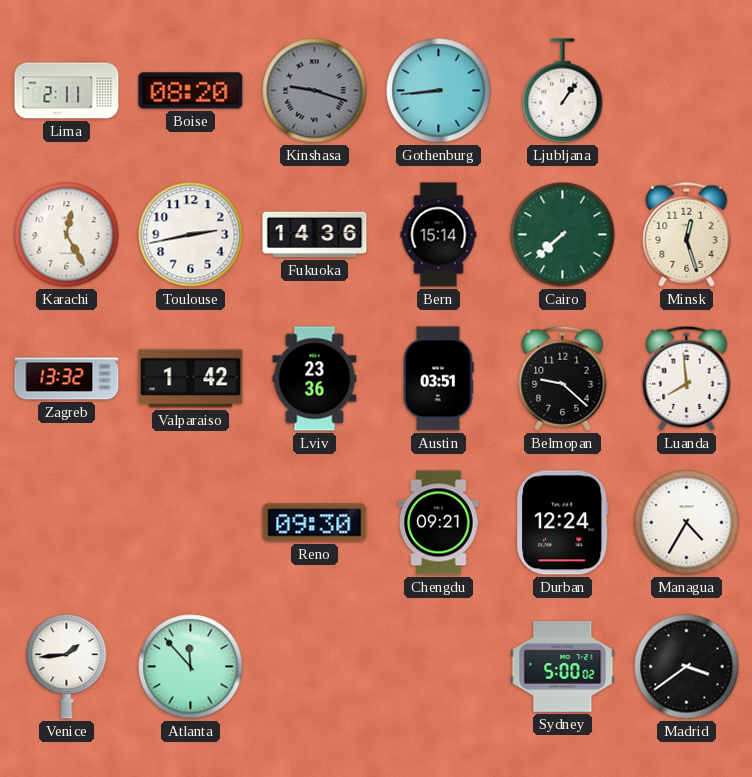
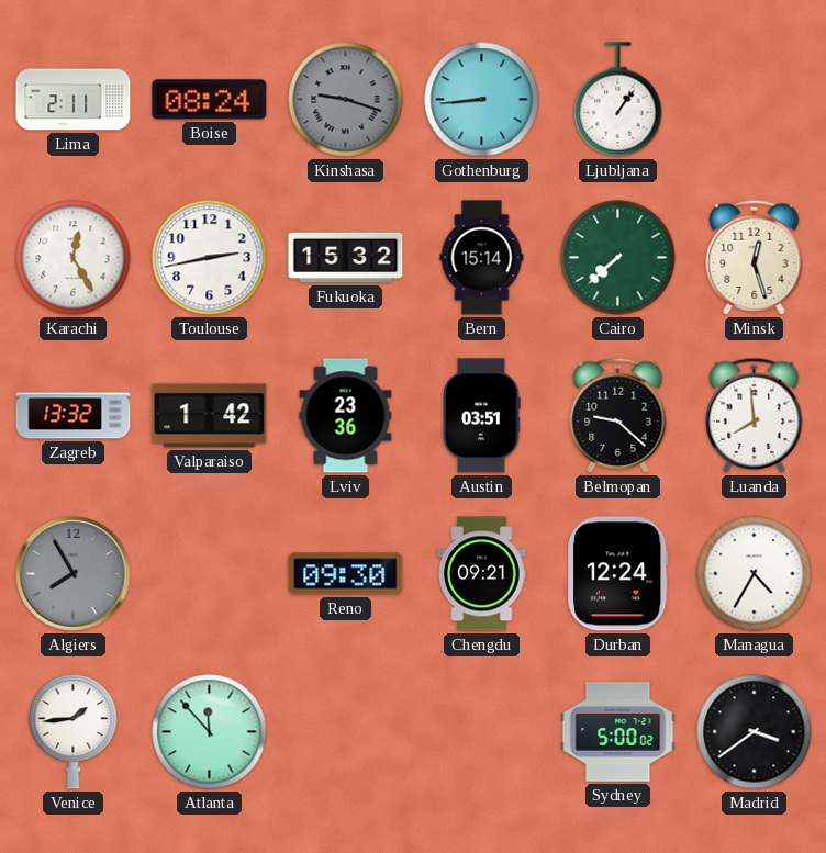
Boise: 08:20 -> 08:24
Fukuoka: 14:36 -> 15:32
Algiers: none -> 7:55
